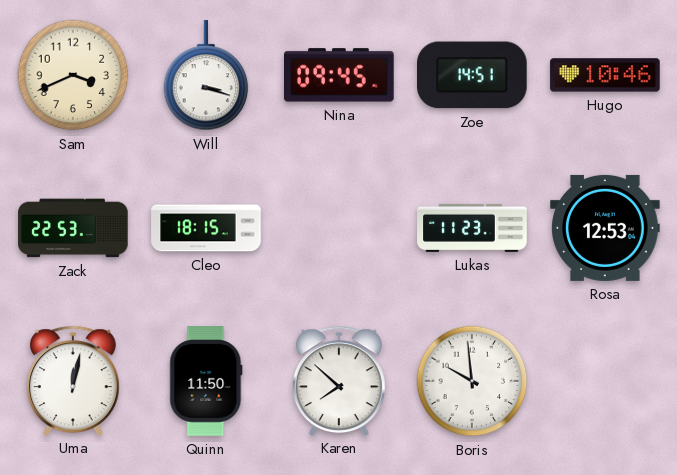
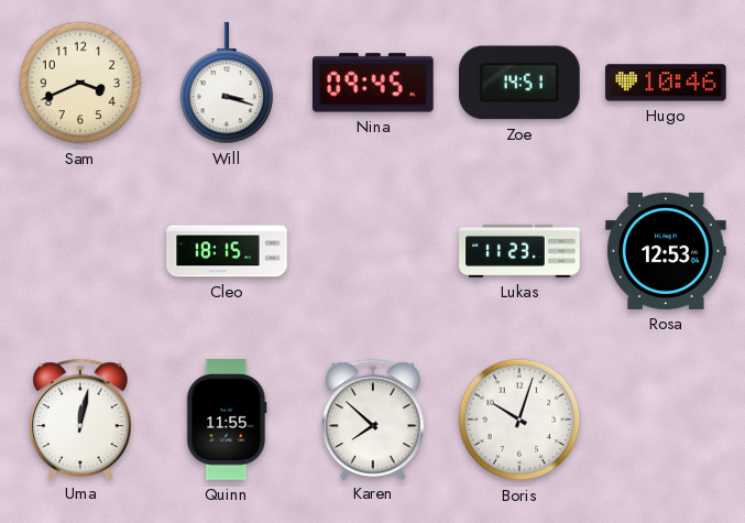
Zack: 22:53 -> none
Quinn: 11:50 -> 11:55
Boris: 9:59 -> 10:03
